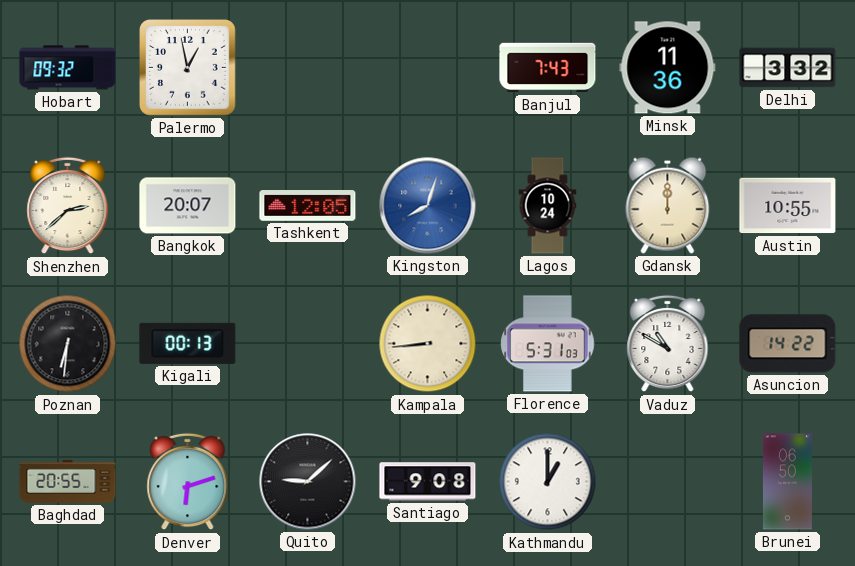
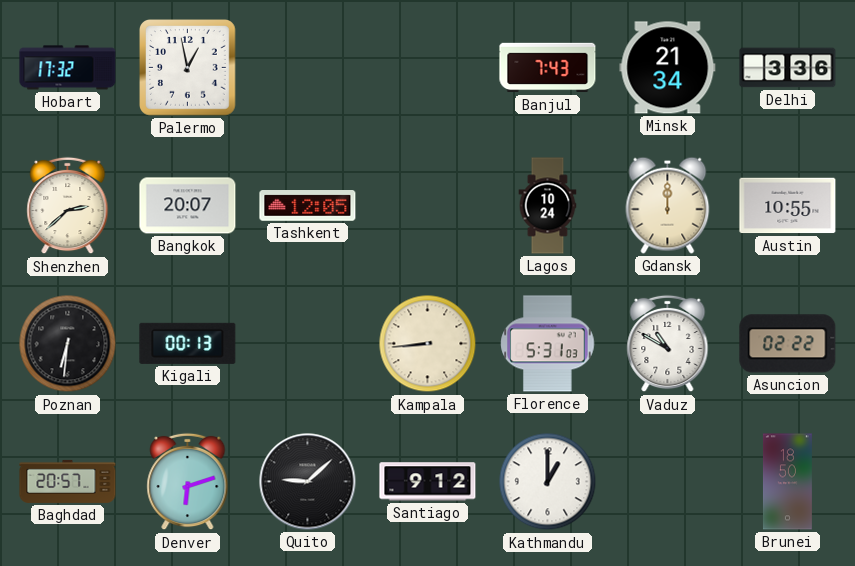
Hobart: 09:32 -> 17:32
Minsk: 11:36 -> 21:34
Delhi: 3:32 -> 3:36
Kingston: 8:03 -> none
Asuncion: 14:22 -> 02:22
Baghdad: 20:55 -> 20:57
Santiago: 9:08 -> 9:12
Brunei: 06:50 -> 18:50
